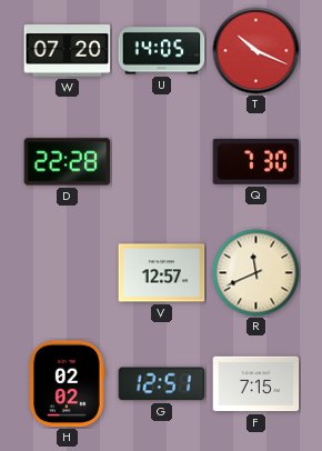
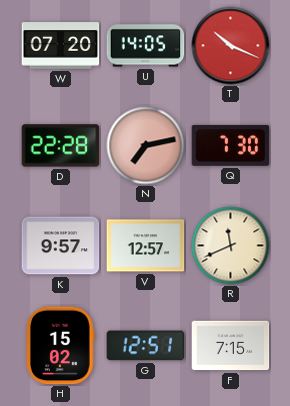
N: none -> 7:13
K: none -> 9:57
H: 02:02 -> 15:02
